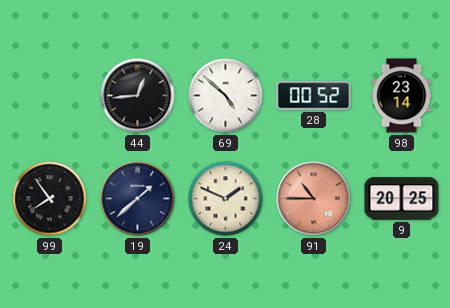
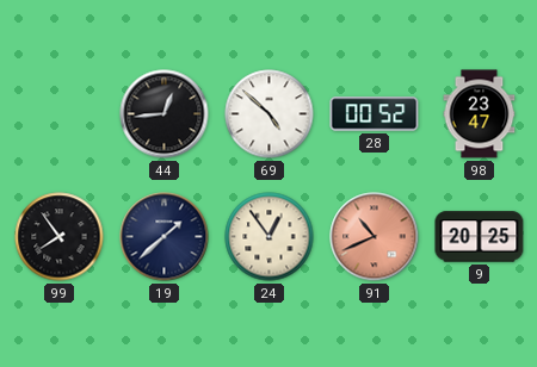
98: 23:14 -> 23:47
24: 1:49 -> 12:54
91: 10:45 -> 10:41
